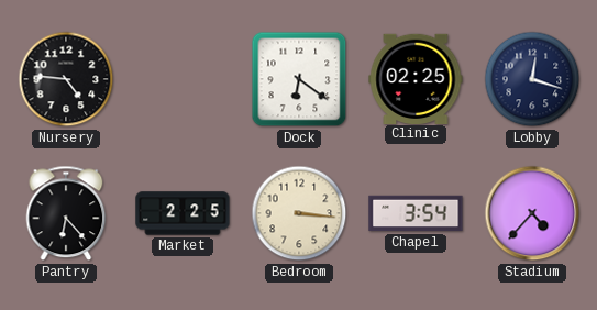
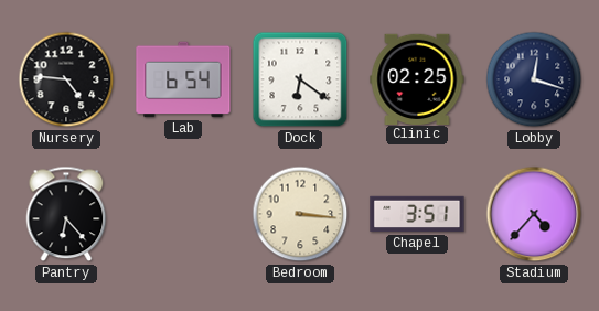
Lab: none -> 6:54
Market: 2:25 -> none
Chapel: 3:54 -> 3:51
